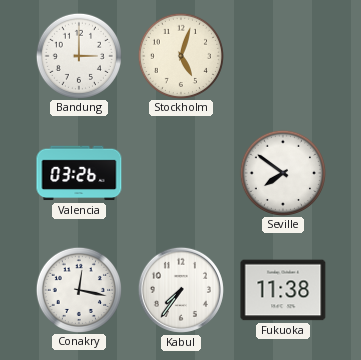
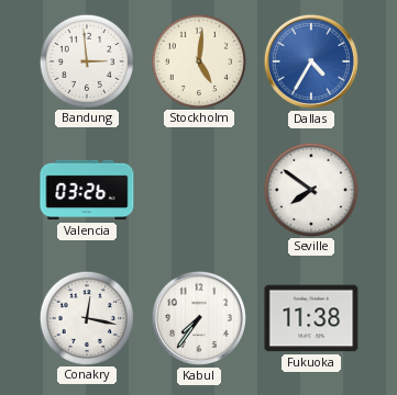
Bandung: 3:00 -> 2:59
Stockholm: 5:03 -> 5:01
Dallas: none -> 4:35
